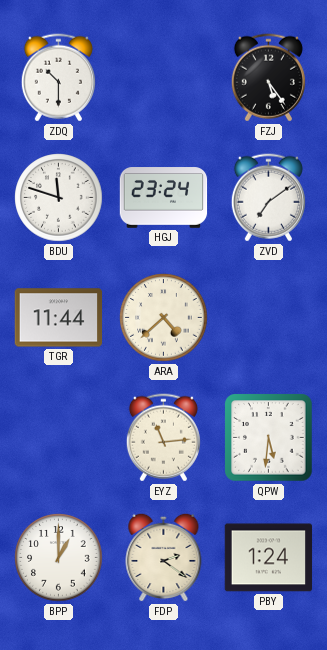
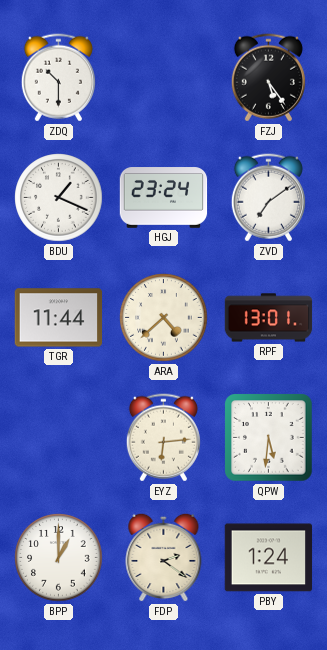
BDU: 11:48 -> 1:19
RPF: none -> 13:01
EYZ: 11:14 -> 6:14
